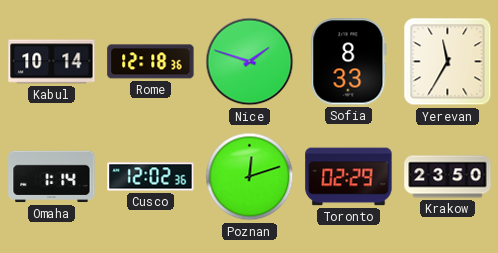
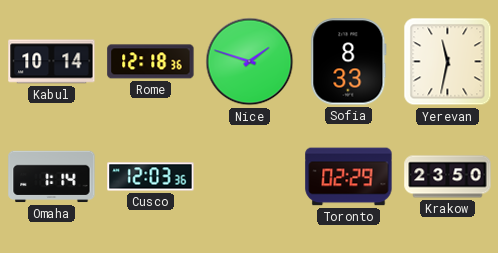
Yerevan: 11:35 -> 11:32
Cusco: 12:02 -> 12:03
Poznan: 12:12 -> none
